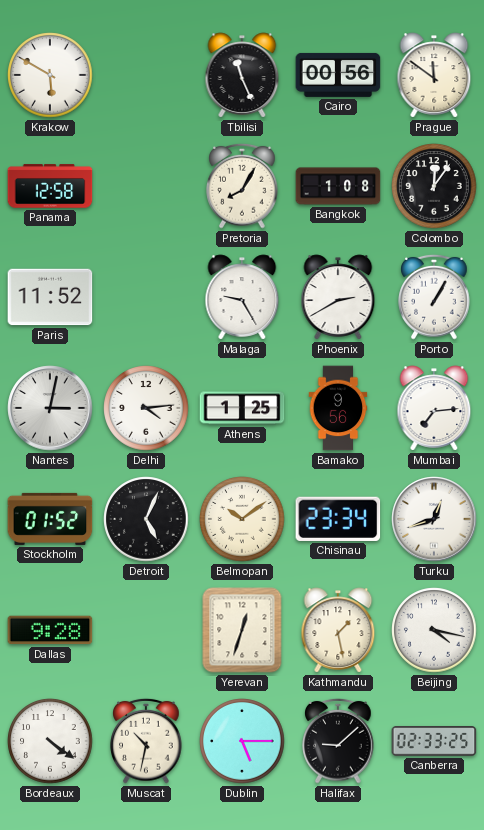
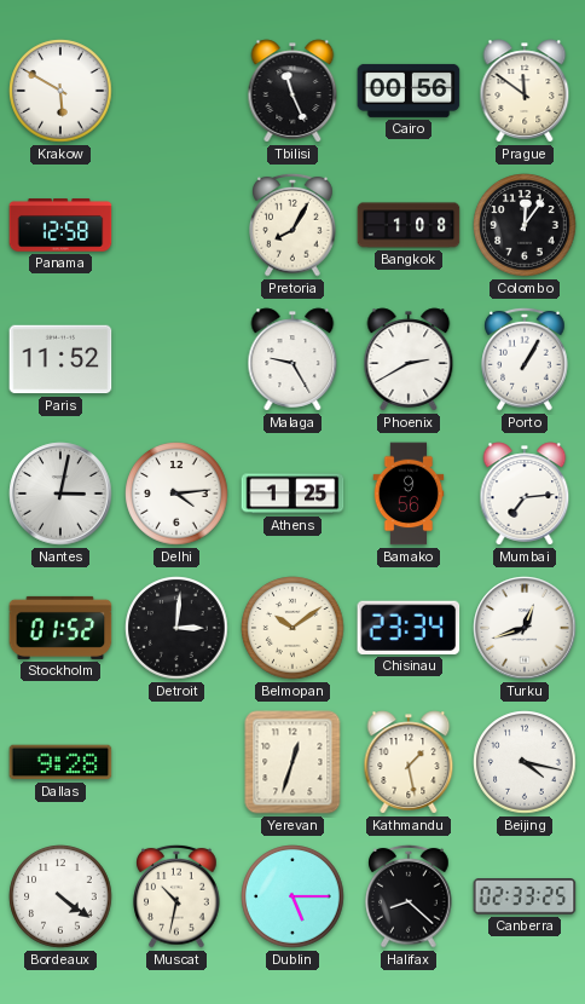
Detroit: 5:04 -> 3:01
Halifax: 9:08 -> 8:22
